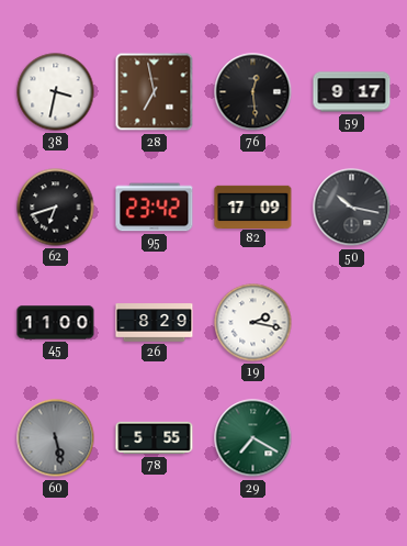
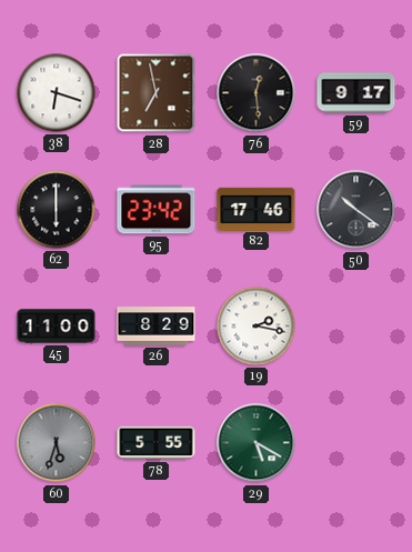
38: 3:32 -> 6:18
62: 6:42 -> 6:00
82: 17:09 -> 17:46
50: 10:17 -> 10:21
60: 5:28 -> 5:33
29: 7:20 -> 5:20
